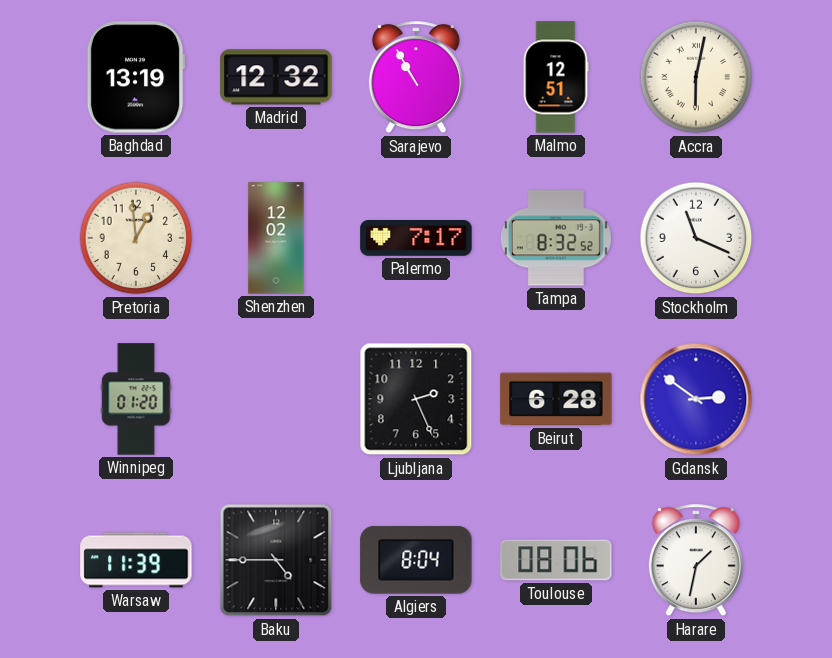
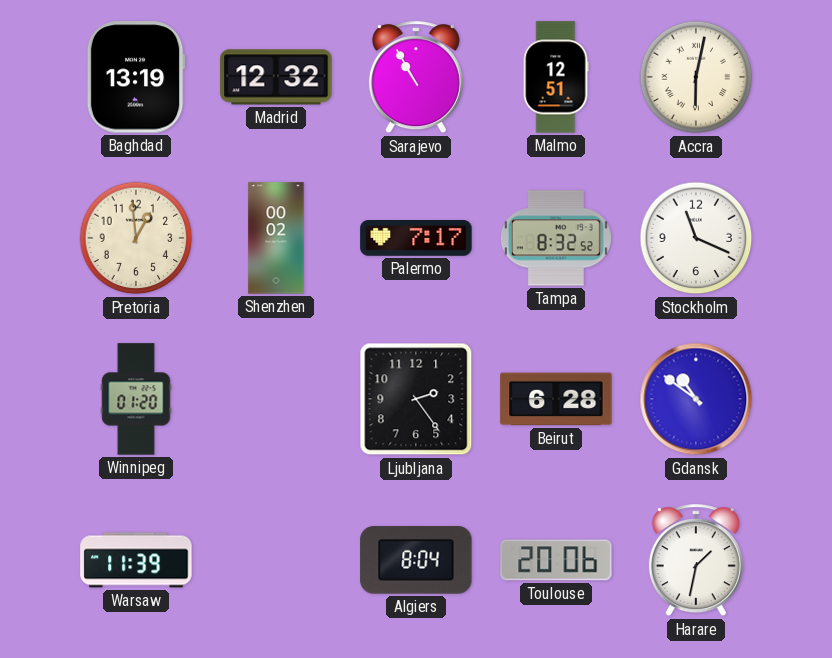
Shenzhen: 12:02 -> 00:02
Ljubljana: 2:26 -> 2:24
Gdansk: 2:51 -> 10:51
Baku: 4:45 -> none
Toulouse: 08:06 -> 20:06
